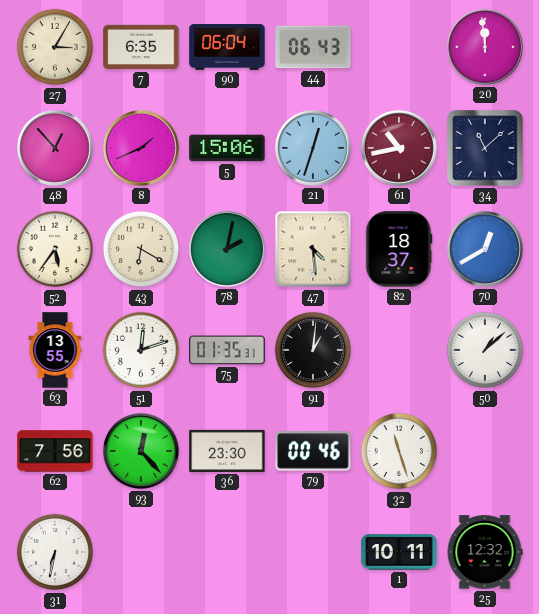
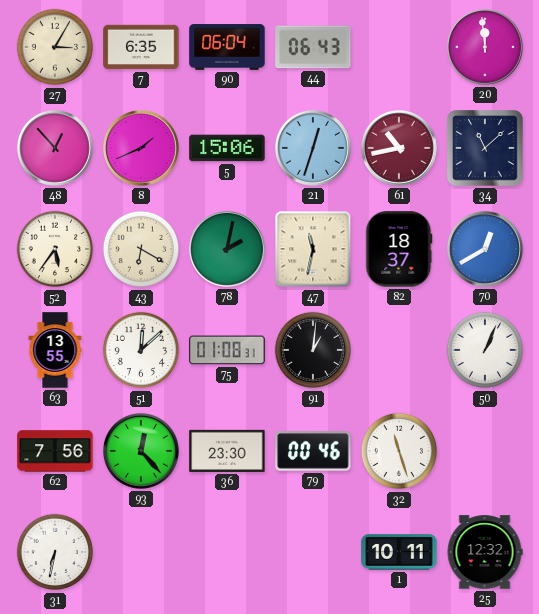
47: 4:29 -> 11:32
51: 12:12 -> 12:08
75: 01:35 -> 01:08
50: 1:08 -> 1:04
